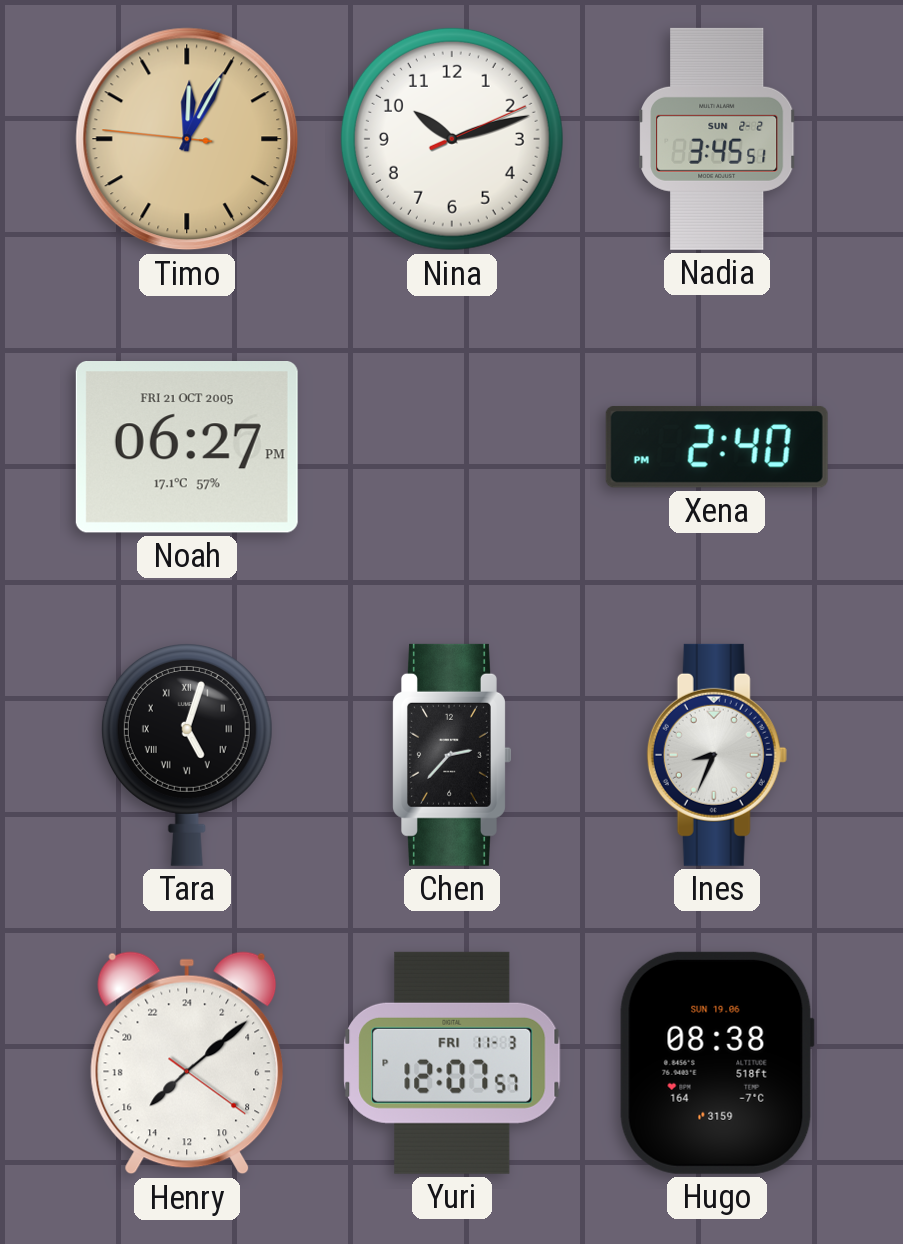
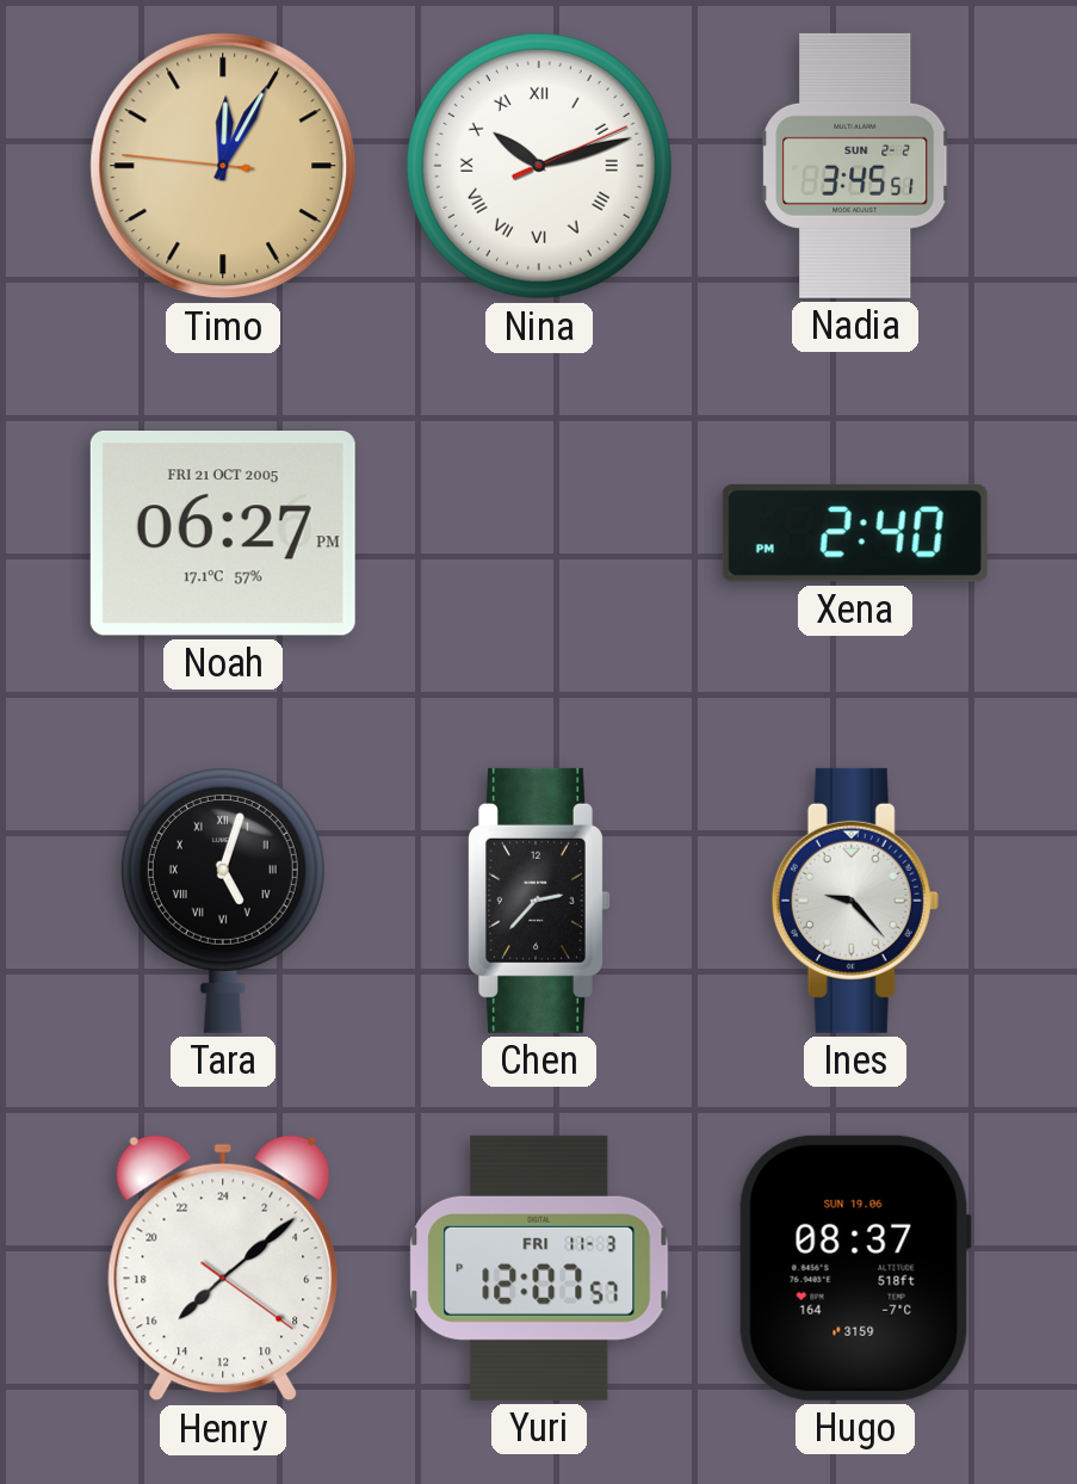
Nina numerals: Arabic -> Roman
Ines: 8:34 -> 9:23
Hugo: 08:38 -> 08:37
